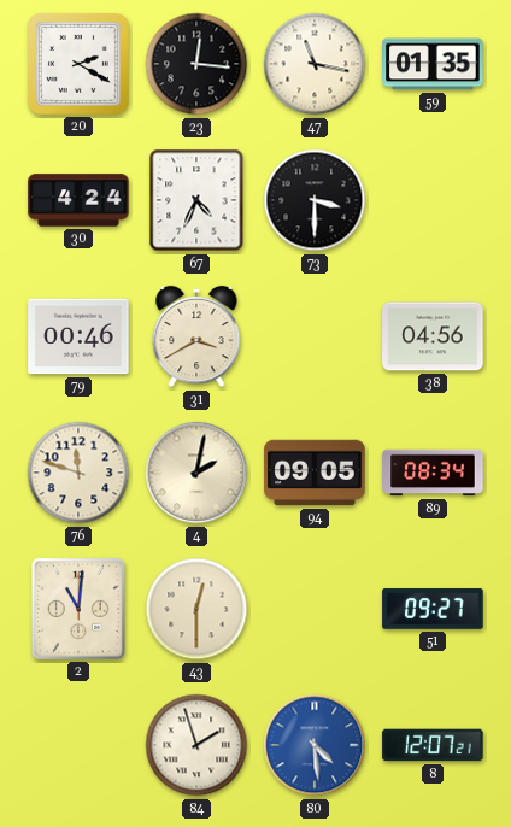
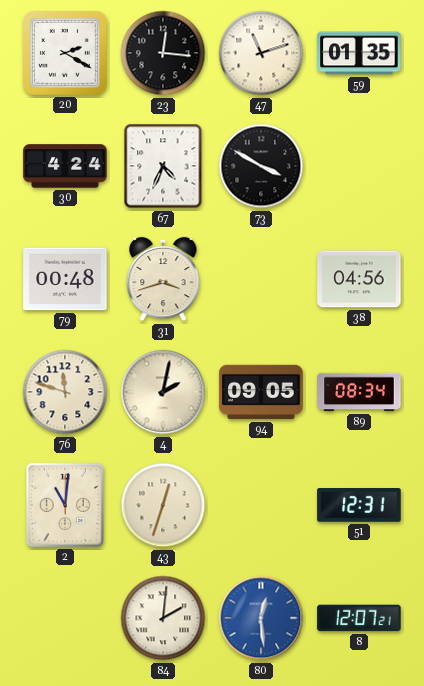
47: 11:17 -> 11:12
73: 3:30 -> 3:50
79: 00:46 -> 00:48
31: 3:40 -> 3:42
43: 12:30 -> 12:33
51: 09:27 -> 12:31
84: 1:57 -> 2:01
80: 4:29 -> 12:29
